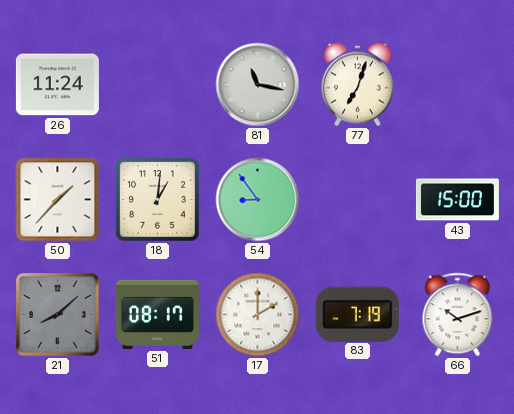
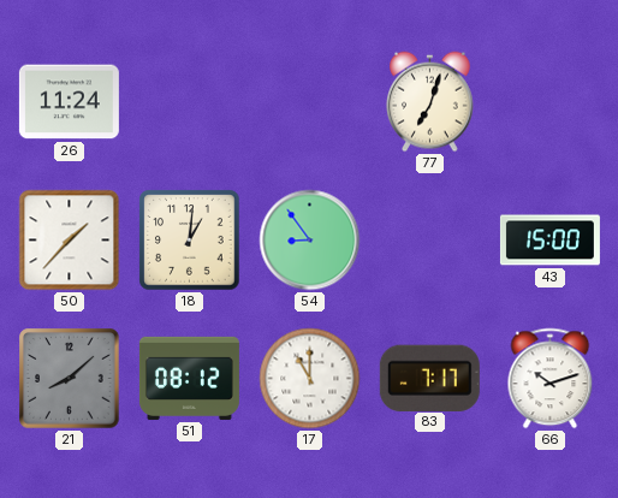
81: 11:17 -> none
51: 08:17 -> 08:12
17: 2:00 -> 11:00
83: 7:19 -> 7:17
